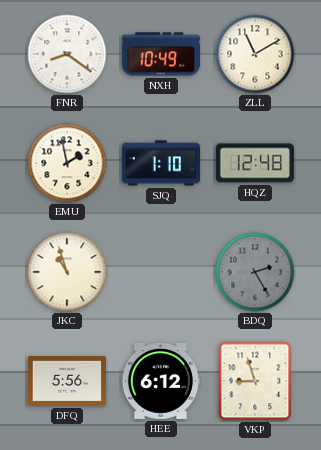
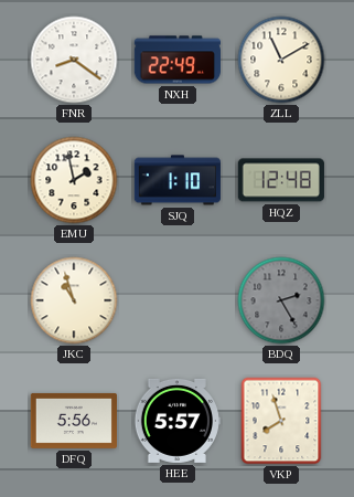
NXH: 10:49 -> 22:49
HEE: 6:12 -> 5:57
VKP: 8:57 -> 7:57
